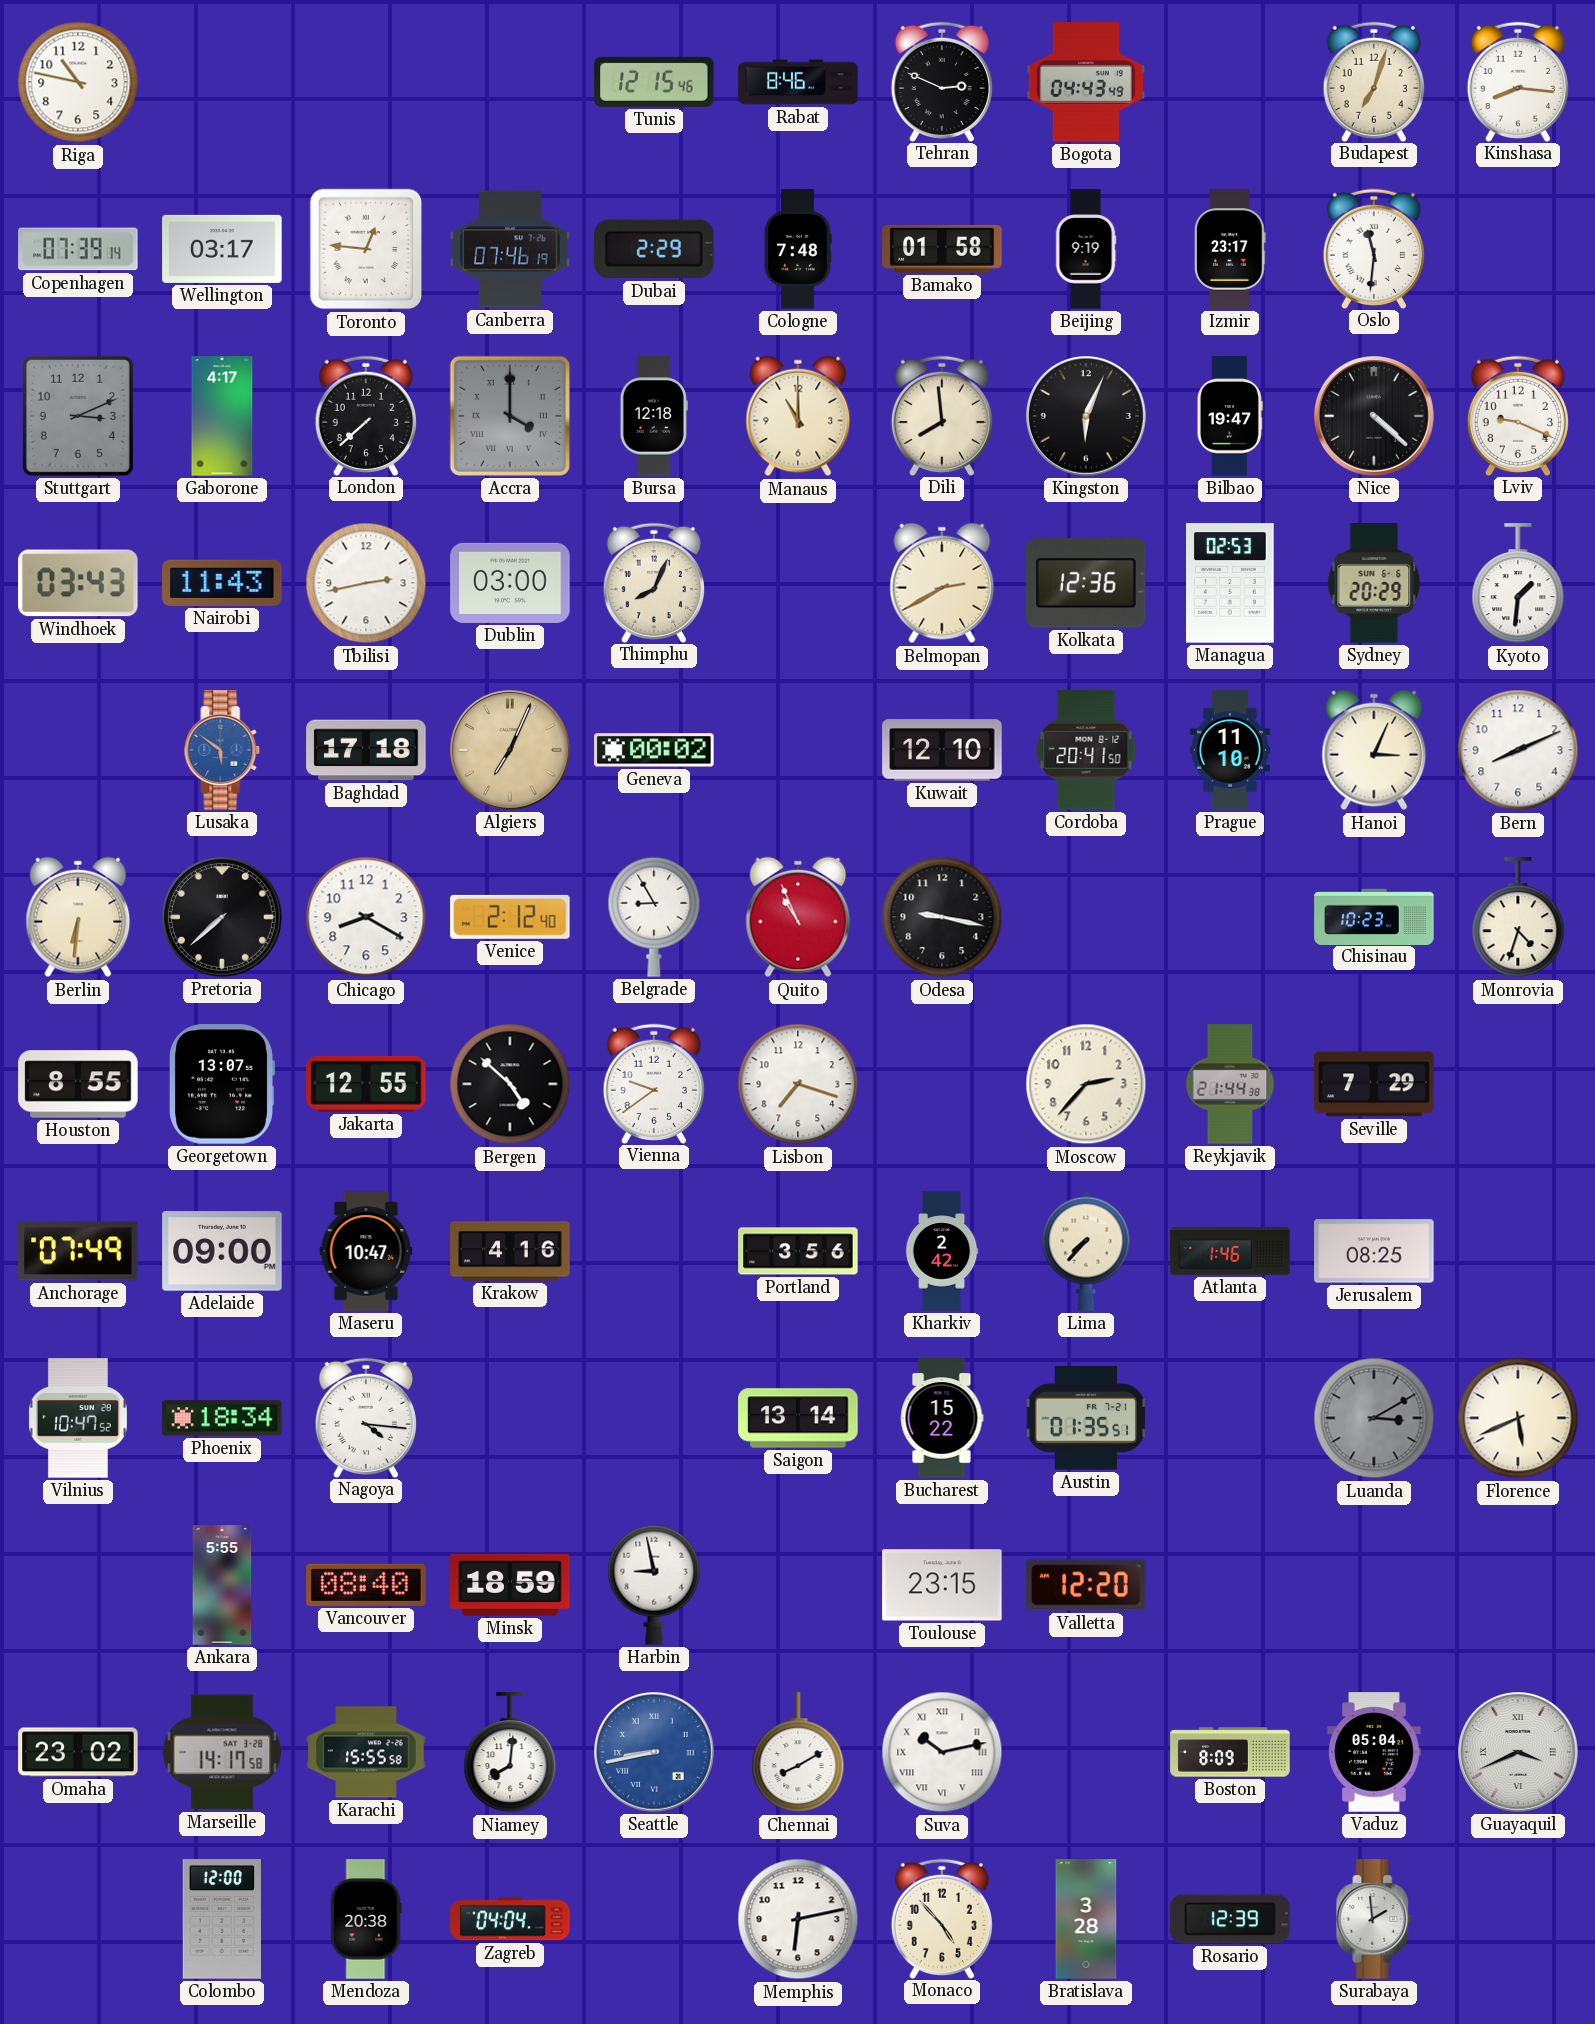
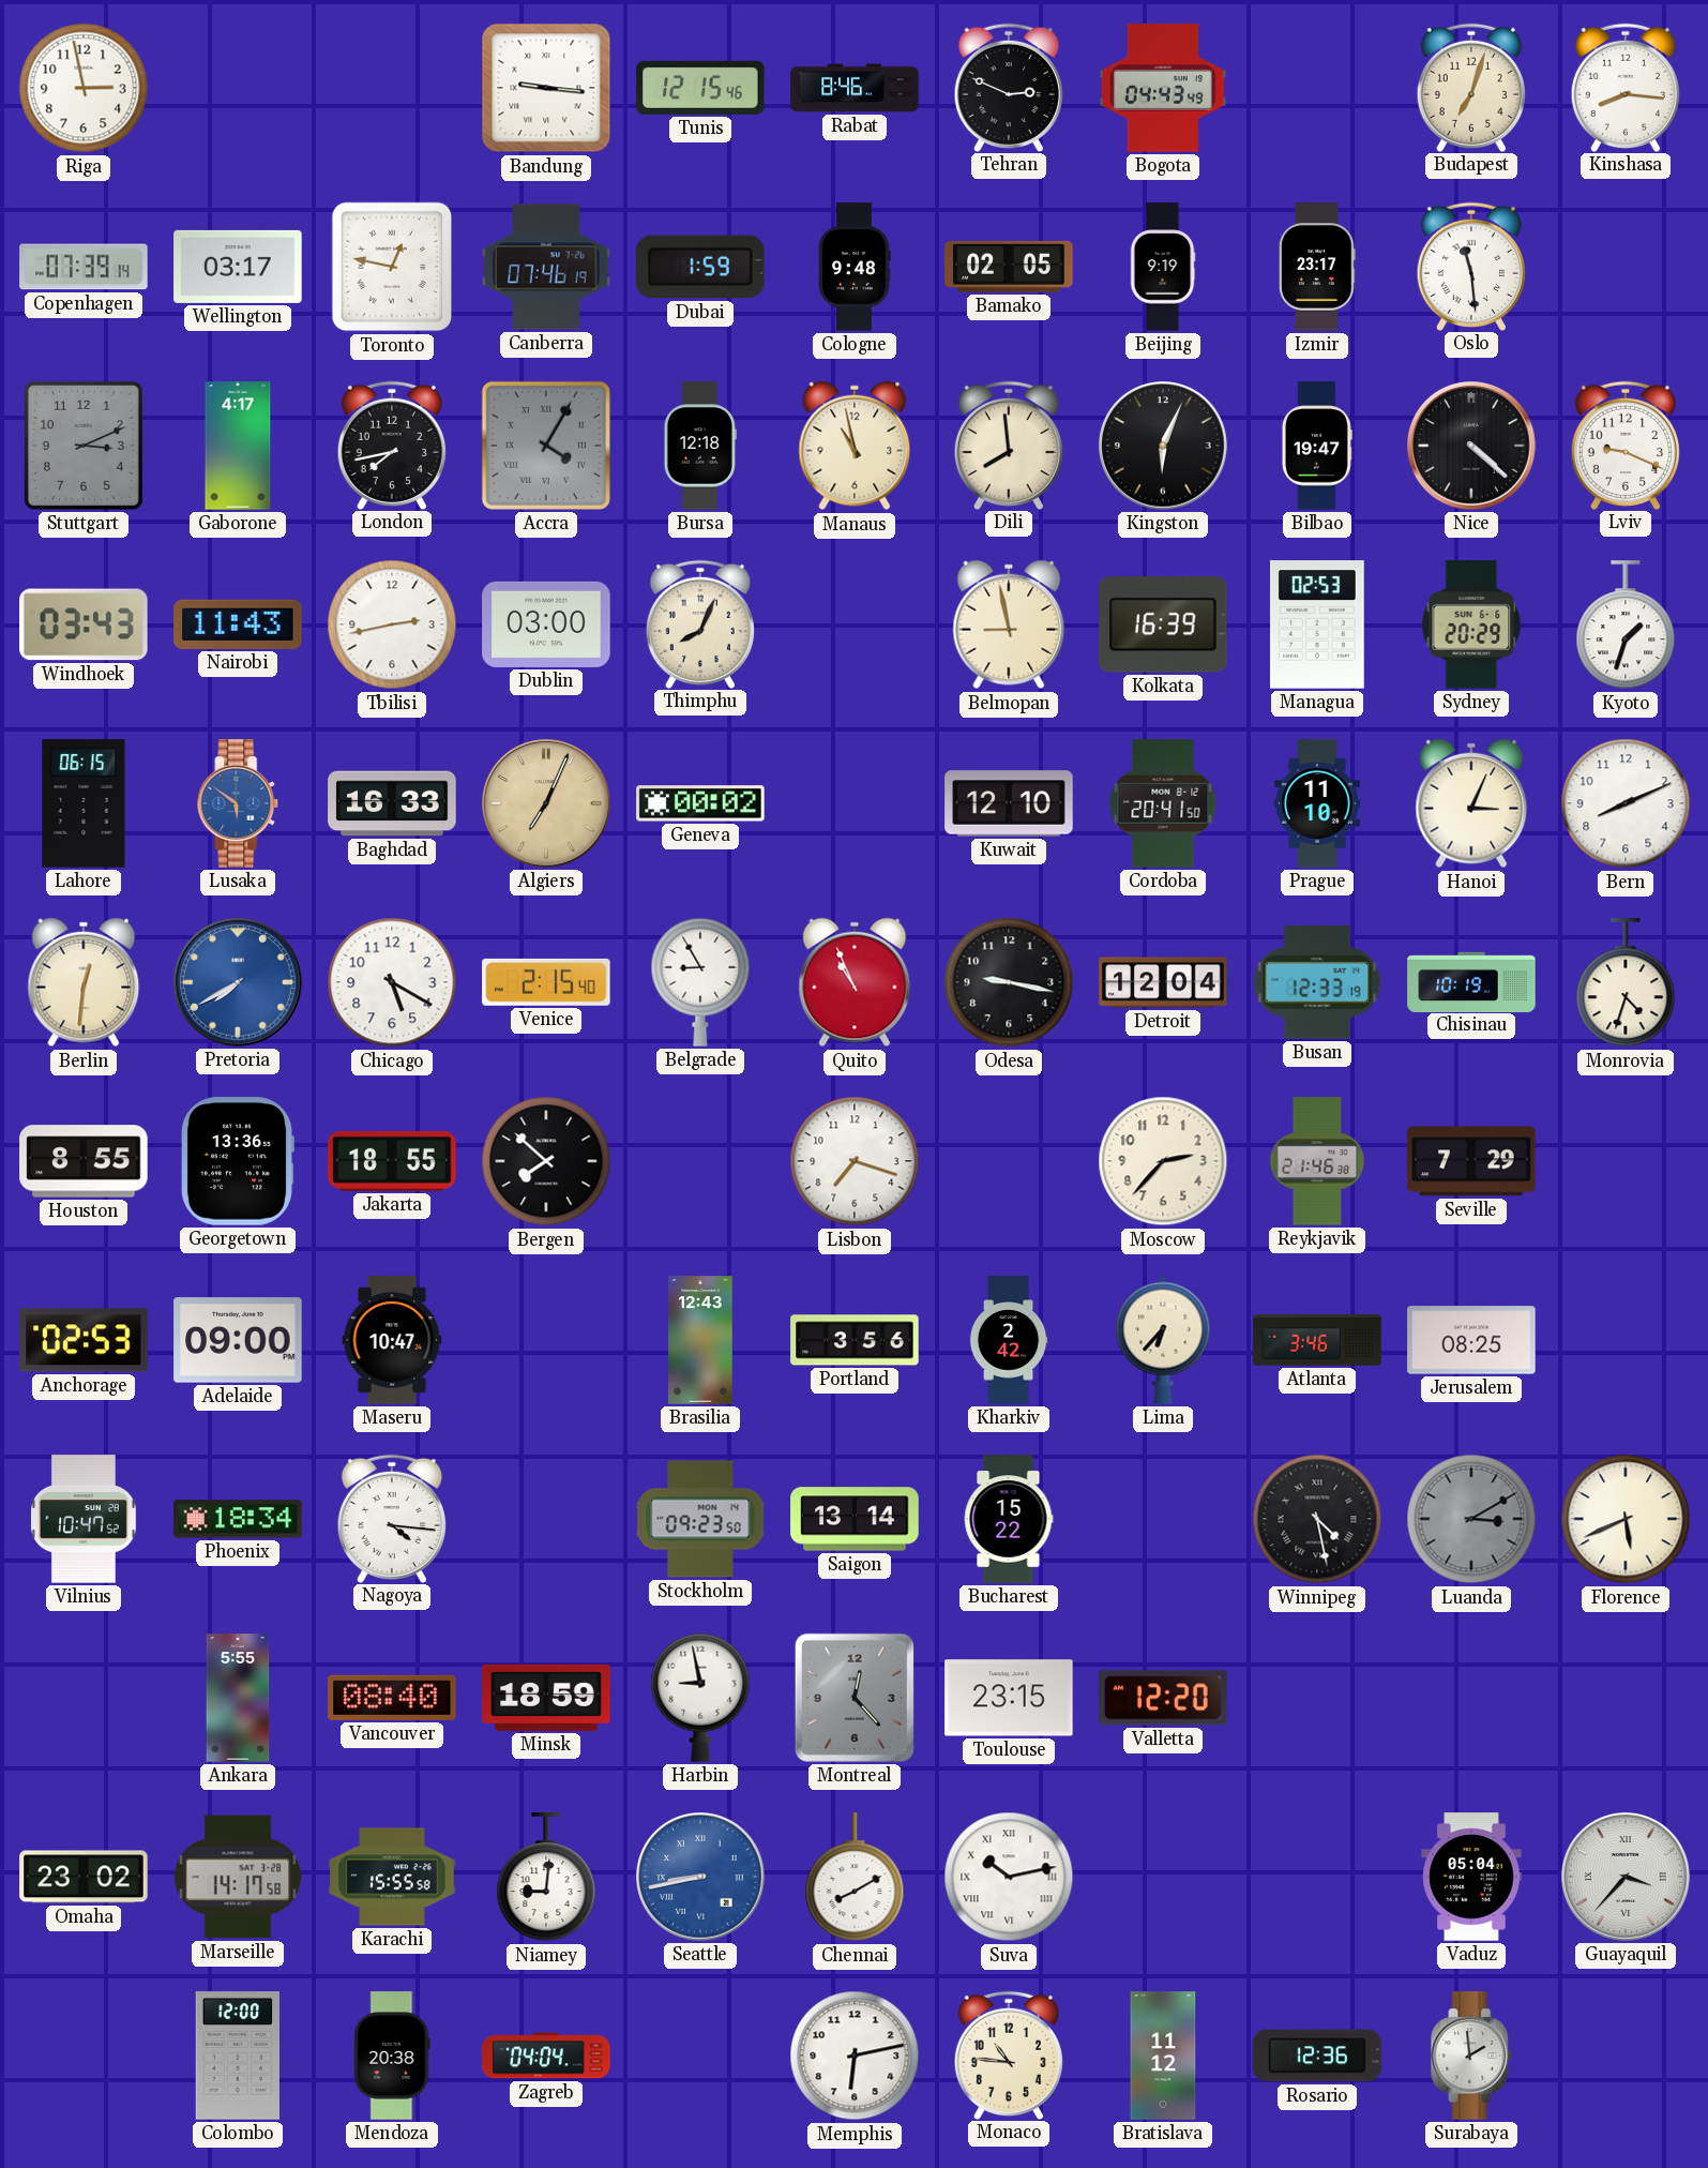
Riga: 10:47 -> 2:58
Bandung: none -> 9:16
Toronto: 12:46 -> 12:47
Dubai: 2:29 -> 1:59
Cologne: 7:48 -> 9:48
Bamako: 01:58 -> 02:05
Oslo: 11:31 -> 11:29
London: 7:38 -> 7:43
Accra: 4:00 -> 4:05
Manaus: 11:00 -> 10:58
Belmopan: 2:40 -> 8:58
Kolkata: 12:36 -> 16:39
Kyoto: 1:31 -> 1:33
Lahore: none -> 06:15
Baghdad: 17:18 -> 16:33
Berlin: 6:31 -> 12:31
Pretoria: 7:38 -> 7:40
Pretoria dial: black -> blue
Chicago: 8:20 -> 5:20
Venice: 2:12 -> 2:15
Detroit: none -> 12:04
Busan: none -> 12:33
Chisinau: 10:23 -> 10:19
Georgetown: 13:07 -> 13:36
Jakarta: 12:55 -> 18:55
Bergen: 4:52 -> 7:52
Vienna: 9:39 -> none
Reykjavik: 21:44 -> 21:46
Anchorage: 07:49 -> 02:53
Krakow: 4:16 -> none
Brasilia: none -> 12:43
Lima: 7:37 -> 6:37
Atlanta: 1:46 -> 3:46
Stockholm: none -> 09:23
Austin: 01:35 -> none
Winnipeg: none -> 4:28
Montreal: none -> 12:23
Niamey: 8:01 -> 9:01
Boston: 8:09 -> none
Guayaquil: 3:41 -> 3:37
Monaco: 4:53 -> 10:46
Bratislava: 3:28 -> 11:12
Rosario: 12:39 -> 12:36
